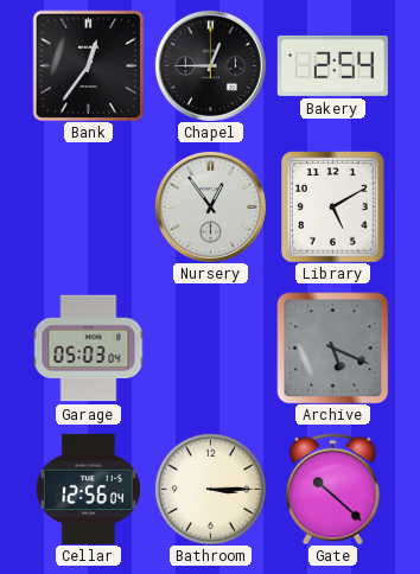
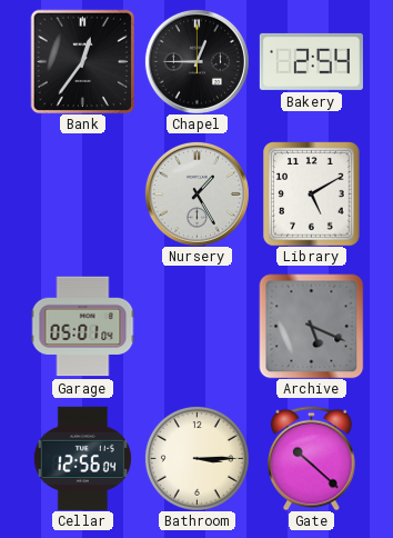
Nursery: 12:54 -> 1:25
Garage: 05:03 -> 05:01
